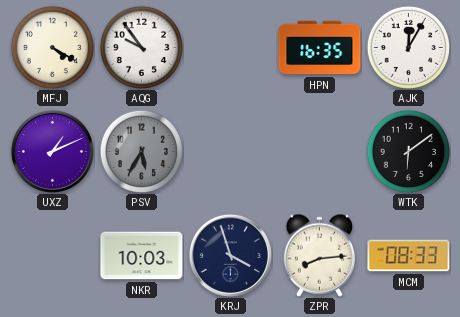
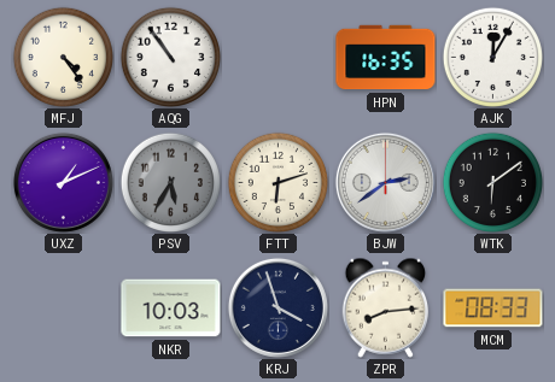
MFJ: 4:20 -> 4:24
AQG: 9:54 -> 10:54
FTT: none -> 6:12
BJW: none -> 2:39
